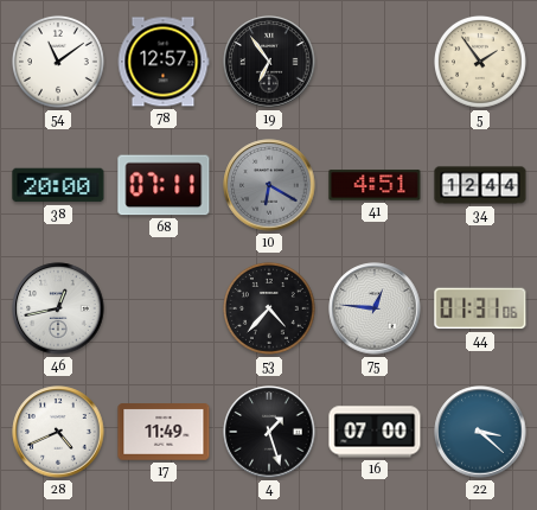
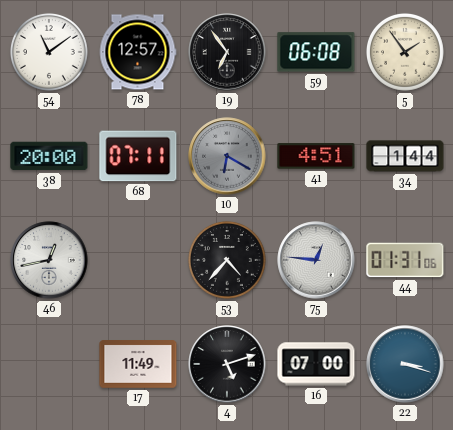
59: none -> 06:08
34: 12:44 -> 1:44
28: 4:41 -> none
4: 1:27 -> 5:12
22: 3:22 -> 3:18
